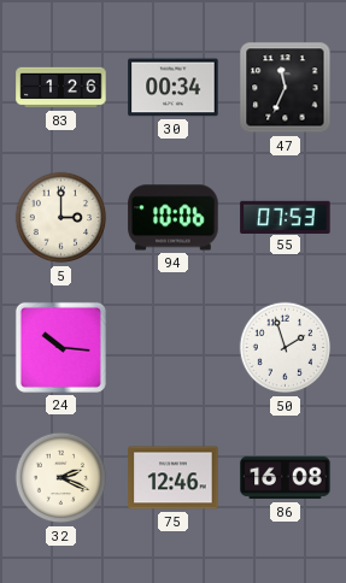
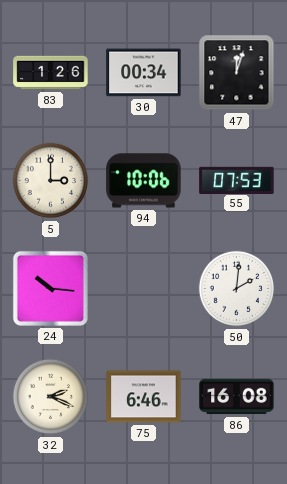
47: 11:34 -> 12:03
50: 1:57 -> 2:01
75: 12:46 -> 6:46
